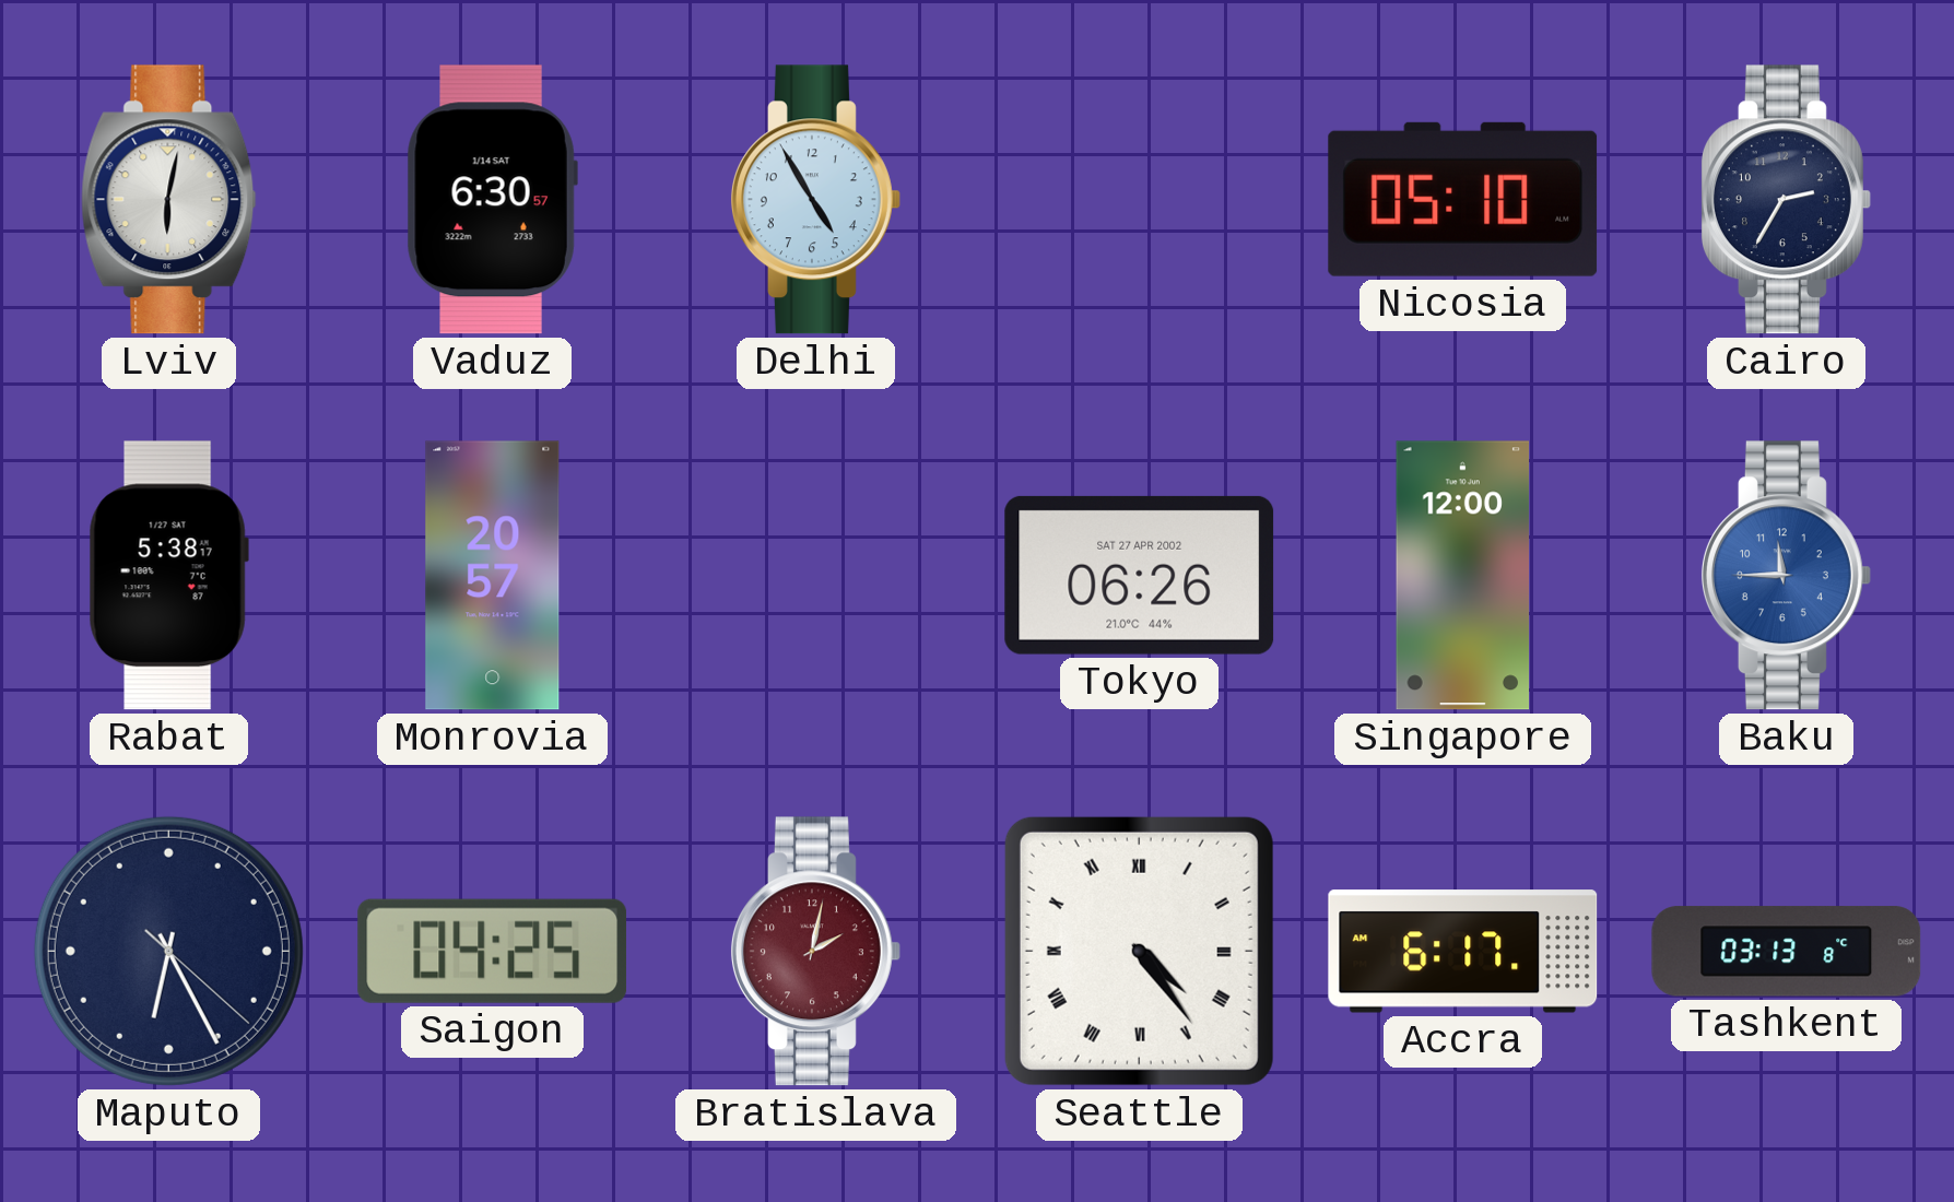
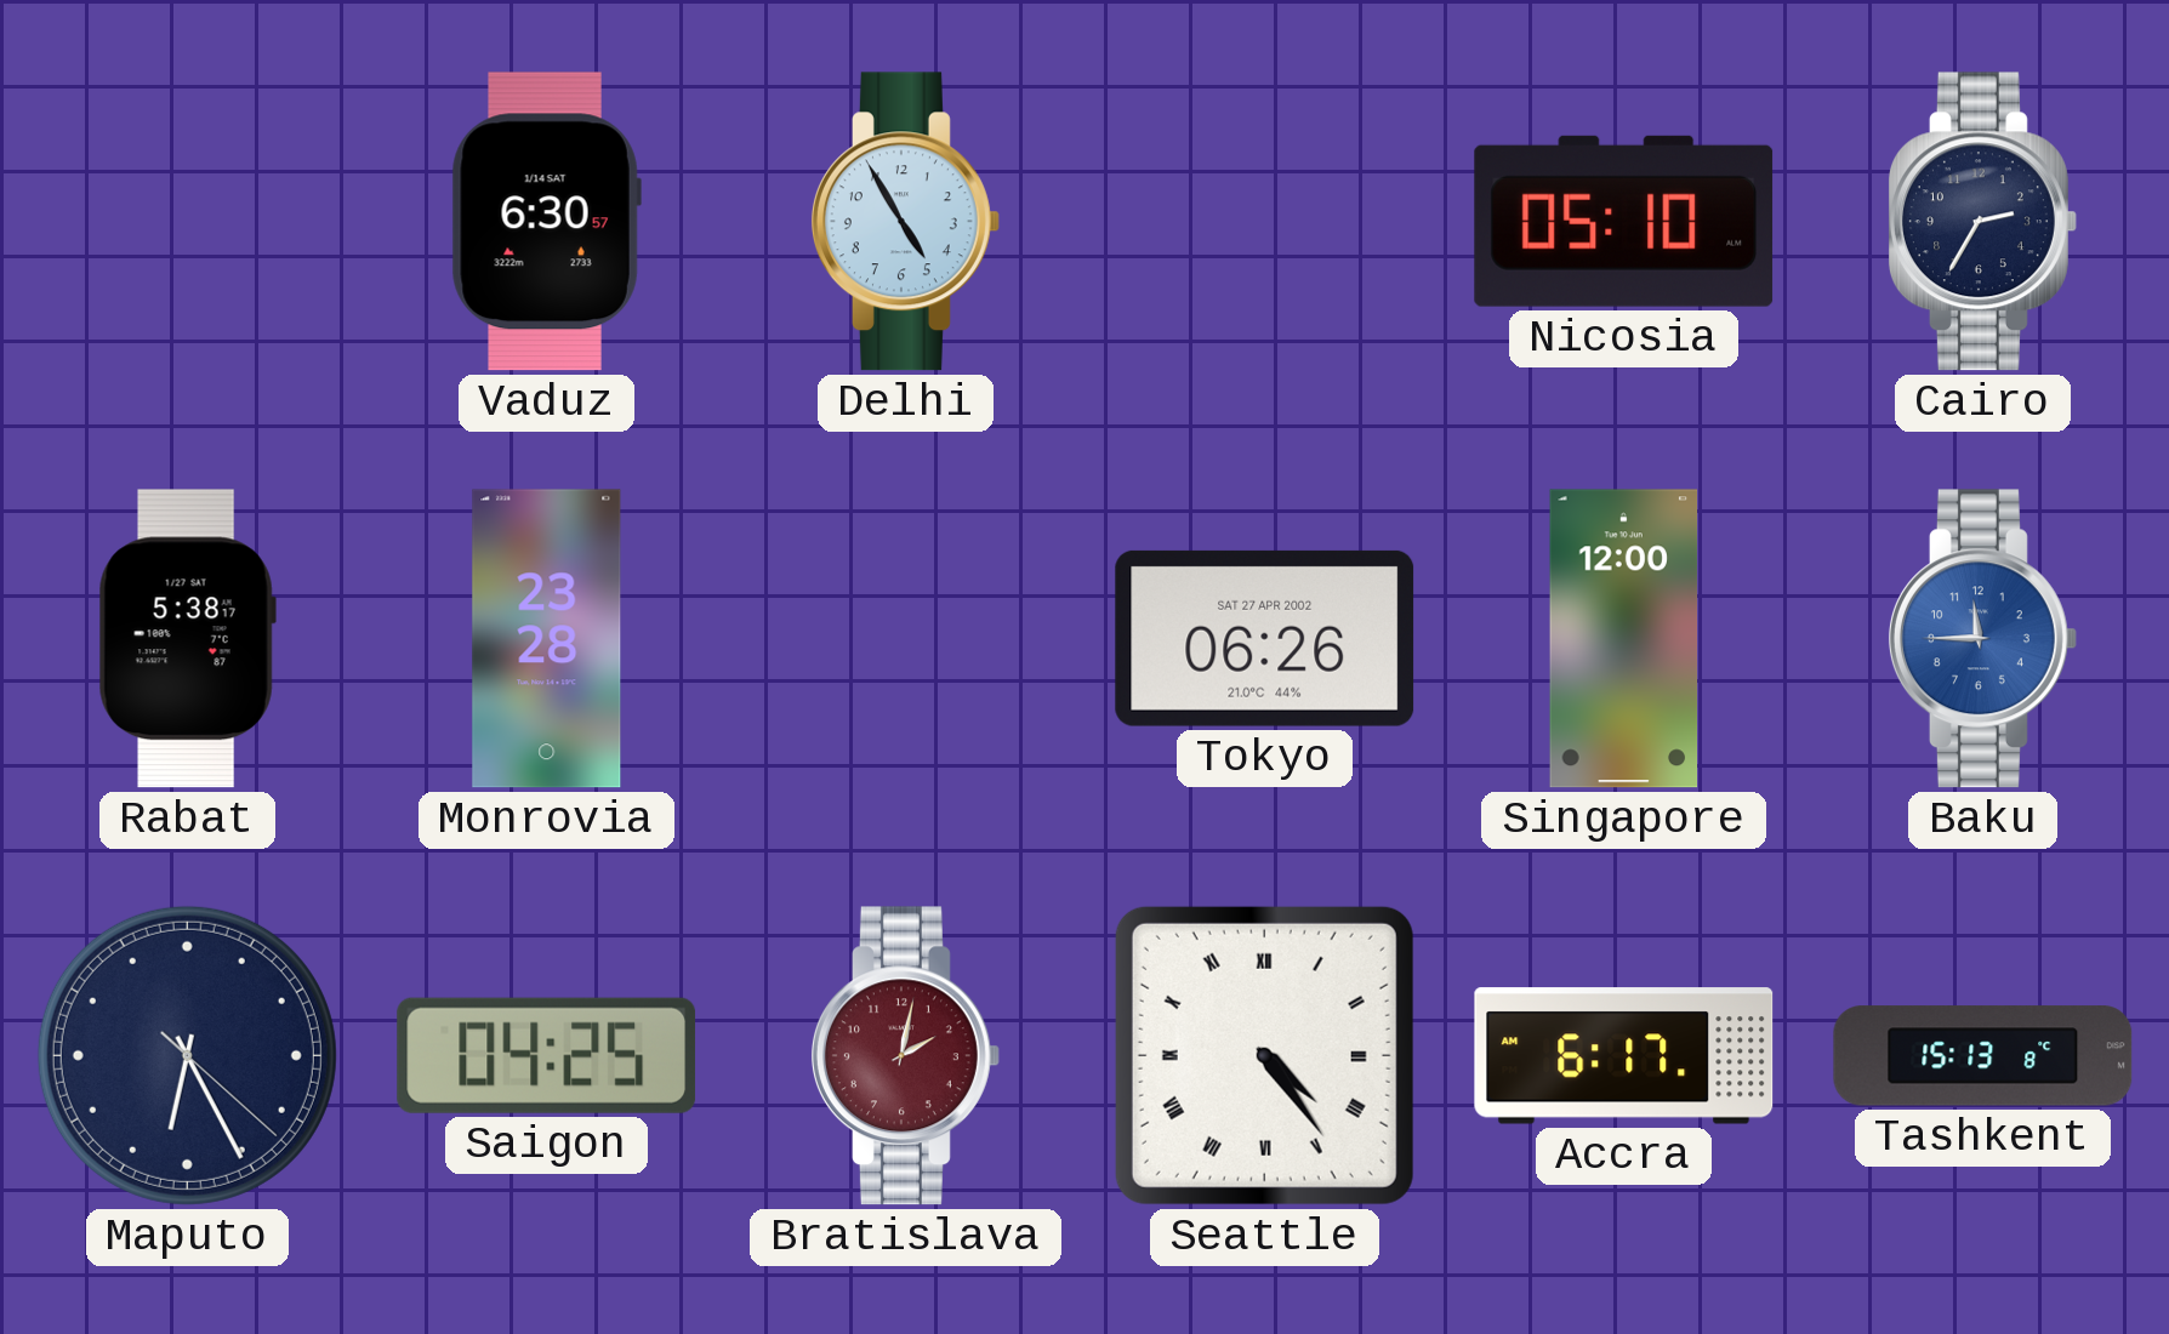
Lviv: 6:02 -> none
Monrovia: 20:57 -> 23:28
Tashkent: 03:13 -> 15:13
